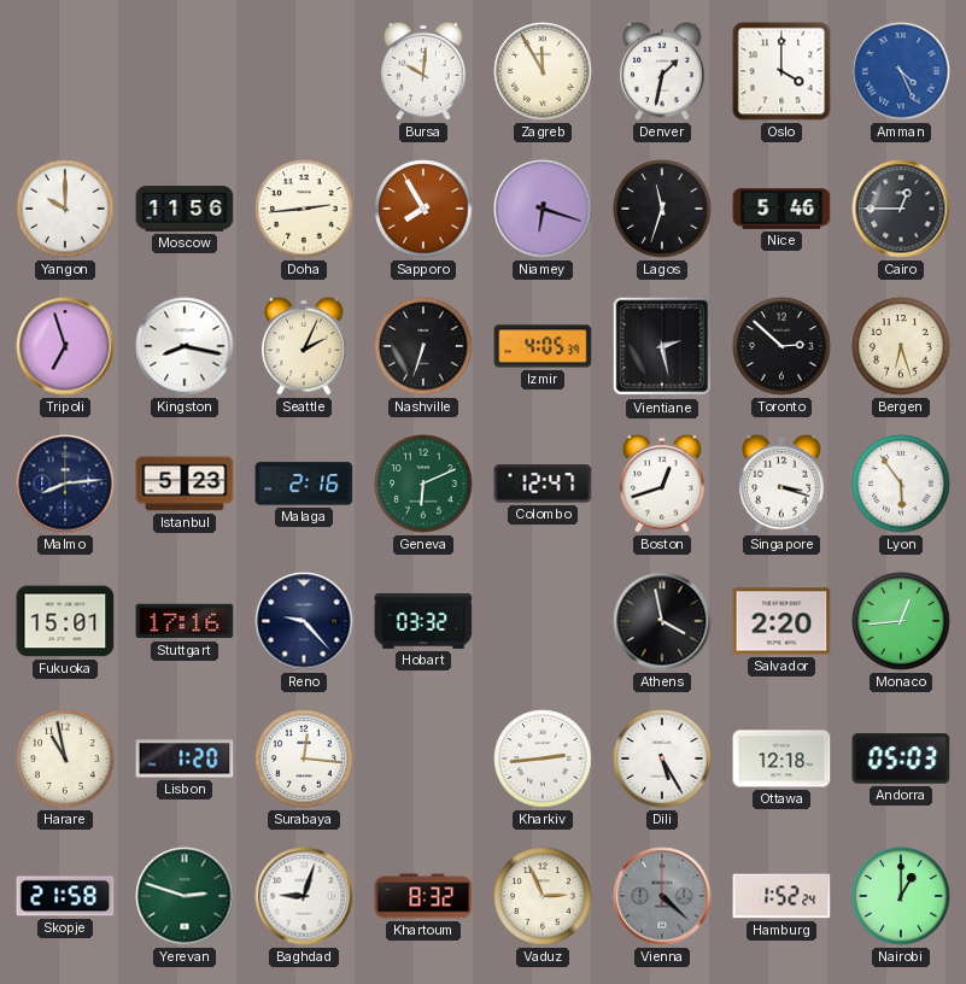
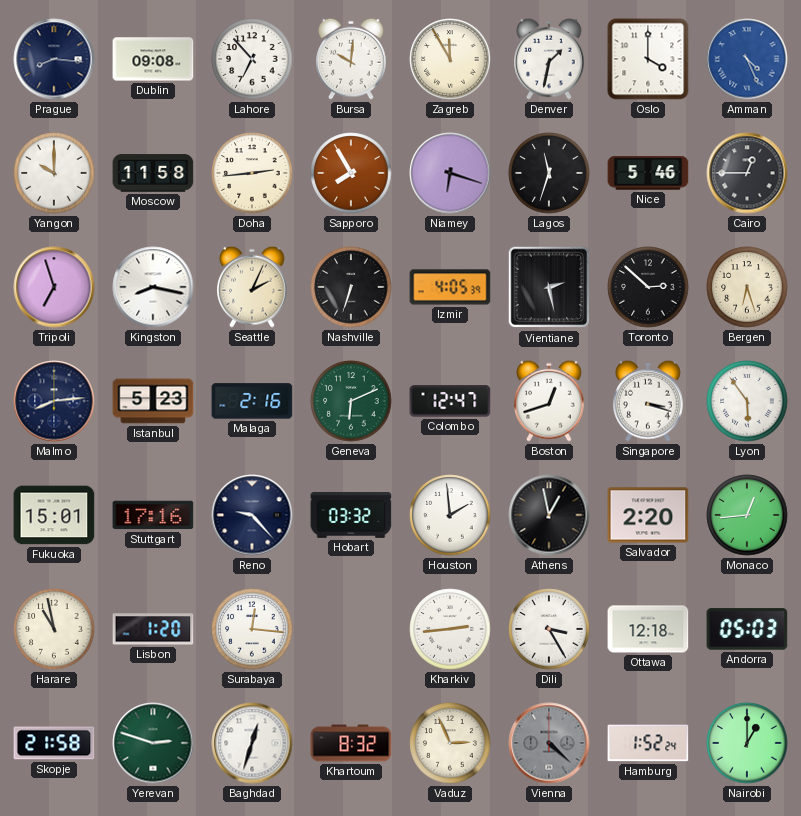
Prague: none -> 8:16
Dublin: none -> 09:08
Lahore: none -> 6:53
Moscow: 11:56 -> 11:58
Houston: none -> 1:59
Athens: 3:58 -> 12:58
Dili: 5:25 -> 3:25
Baghdad: 9:03 -> 12:33
